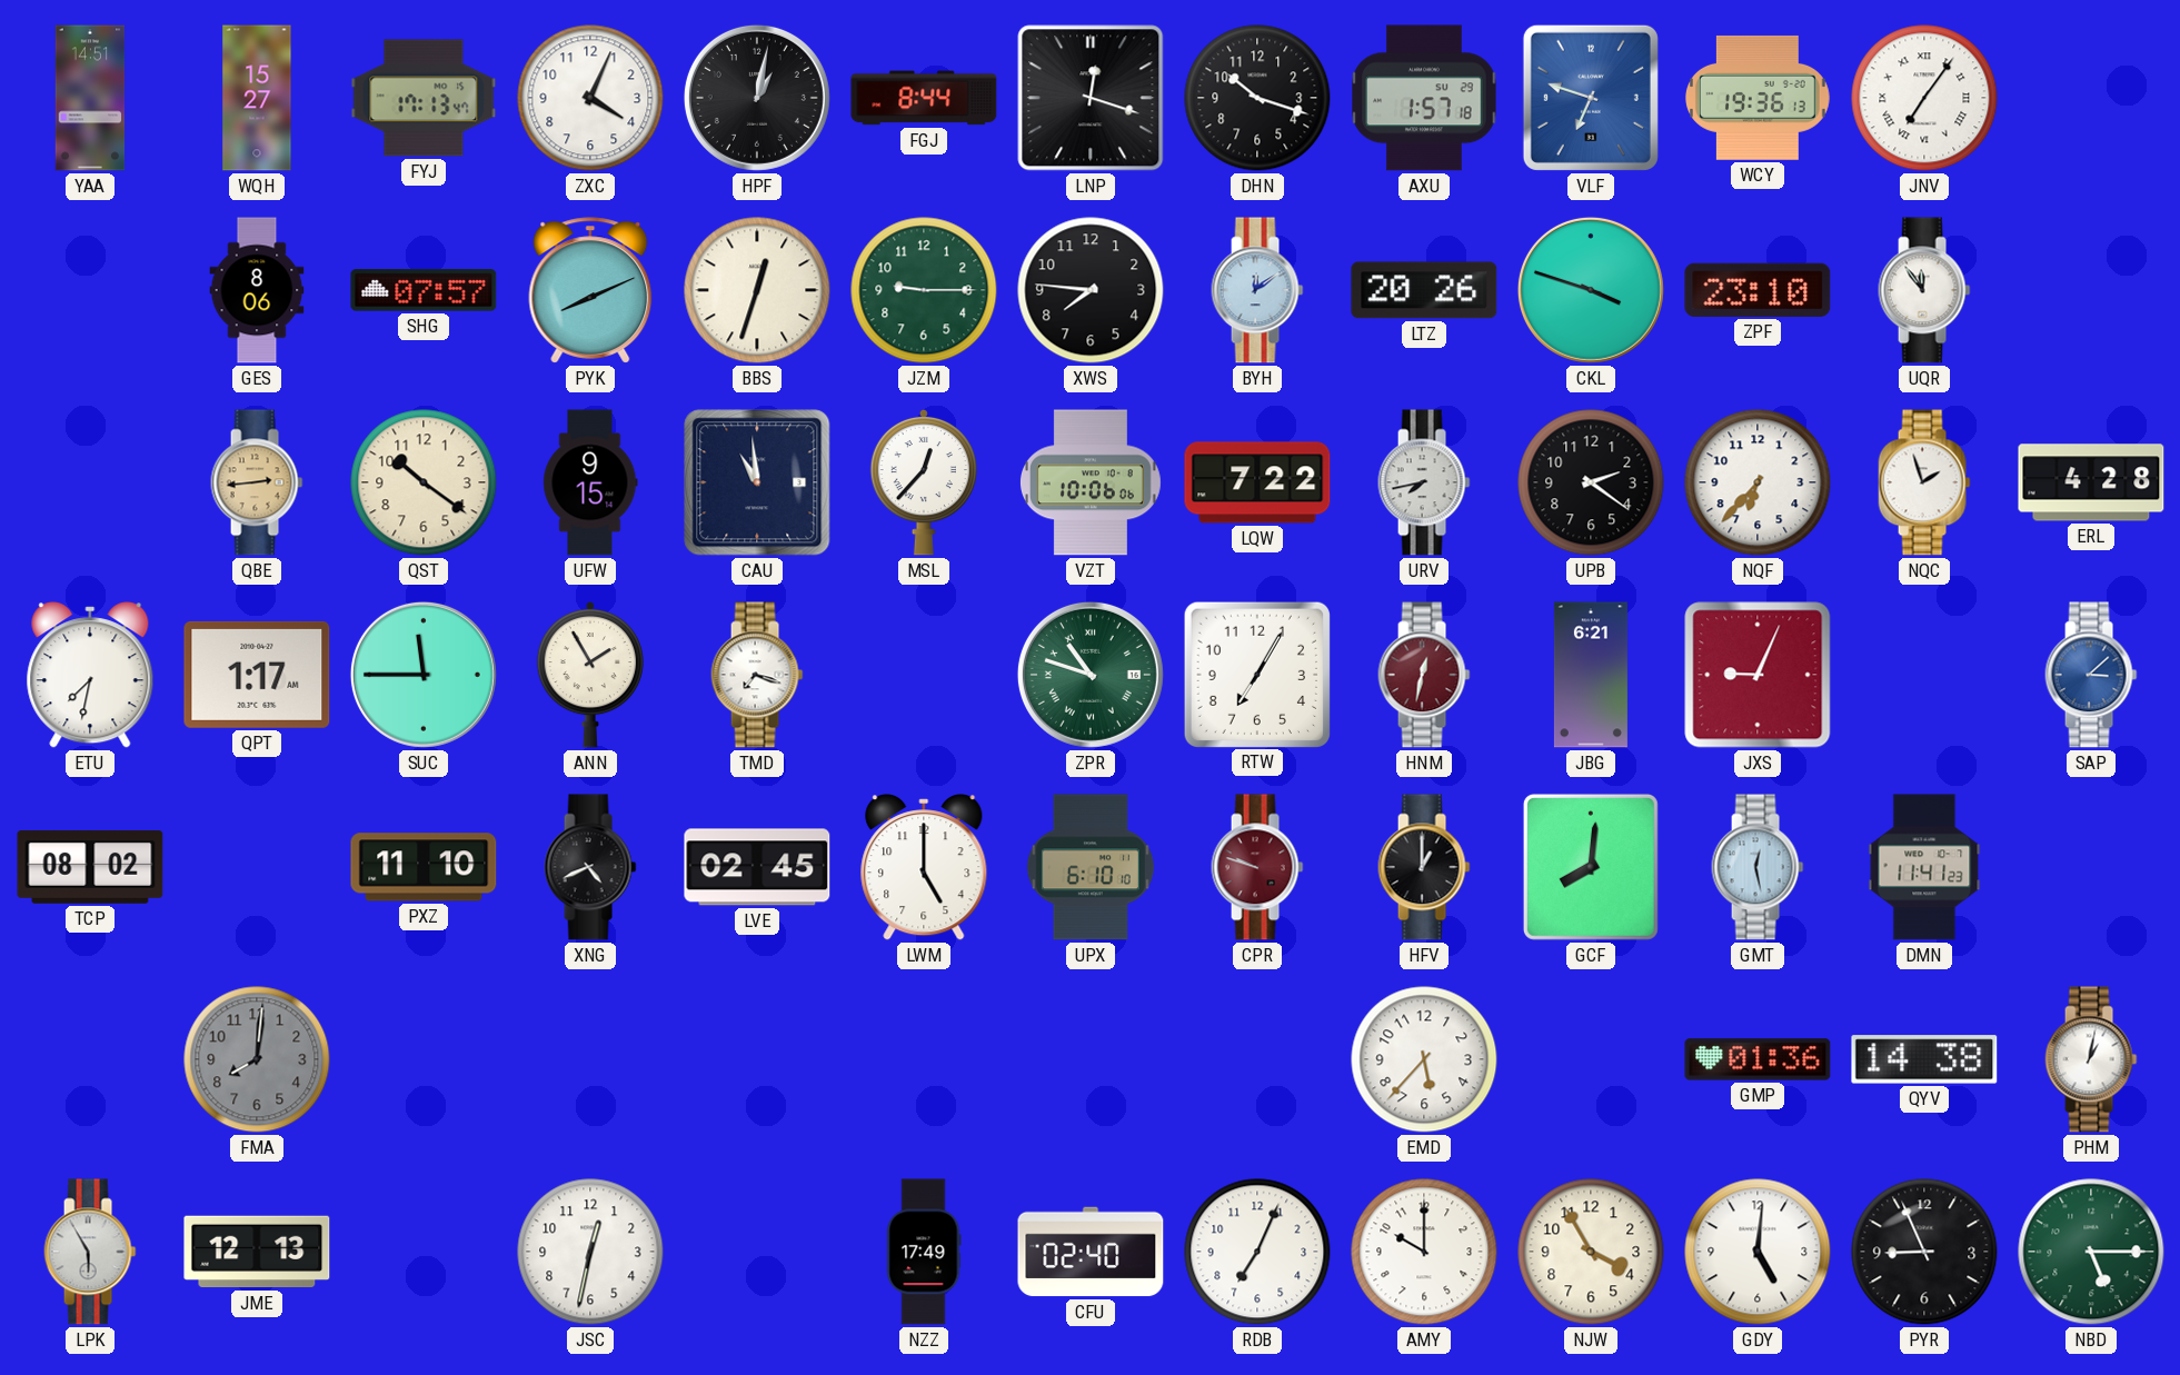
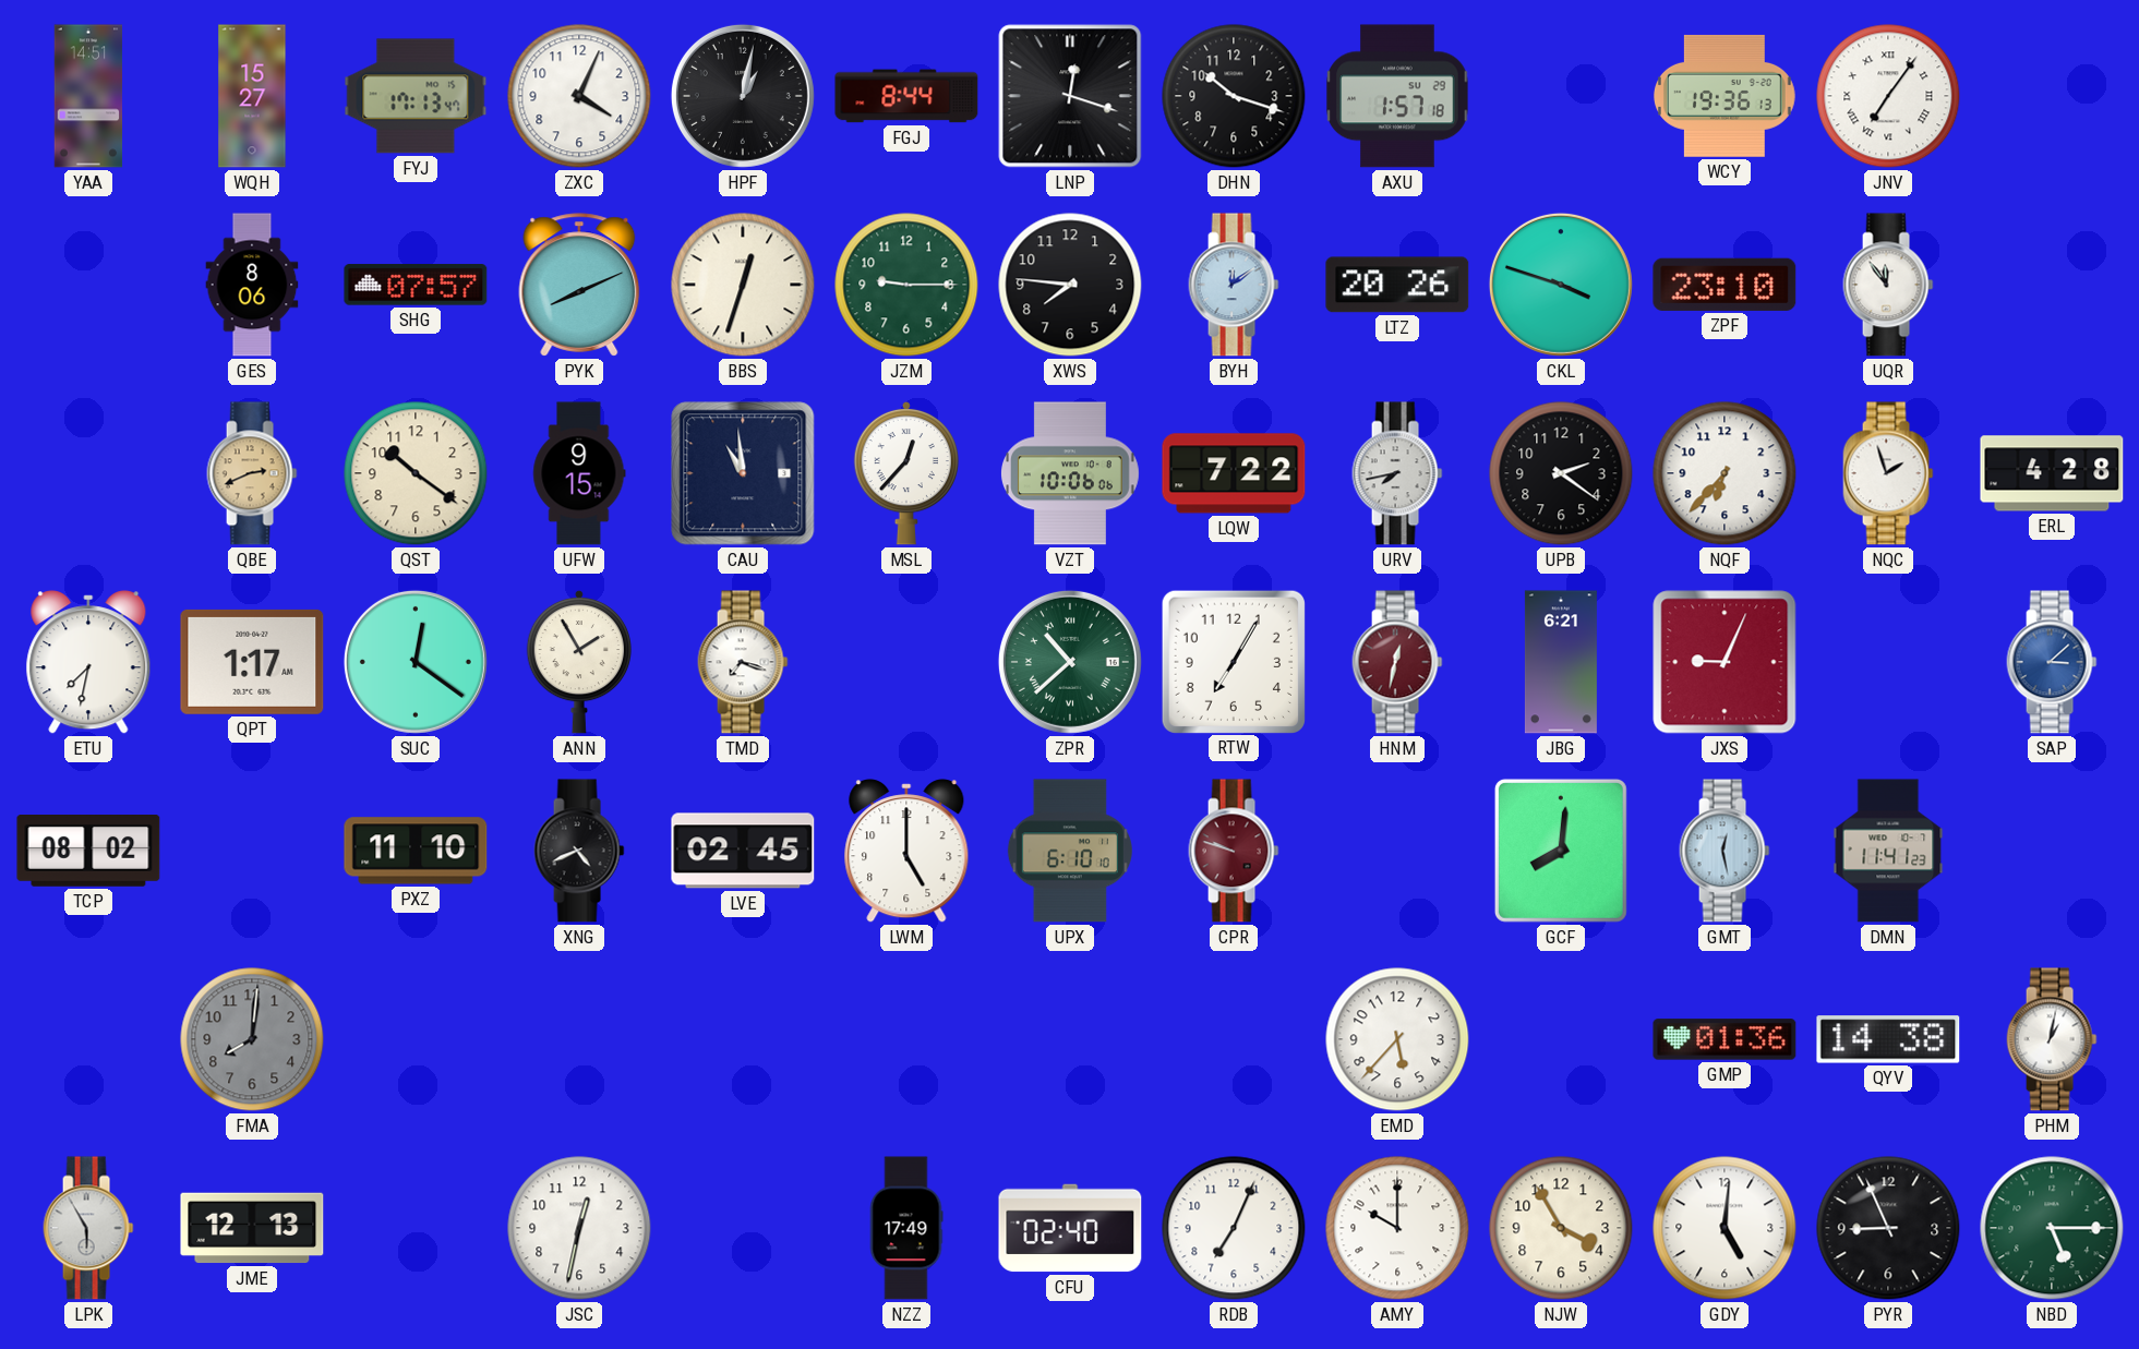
VLF: 6:48 -> none
QBE: 2:44 -> 2:41
SUC: 11:45 -> 12:21
ZPR: 10:48 -> 10:38
HFV: 1:00 -> none
